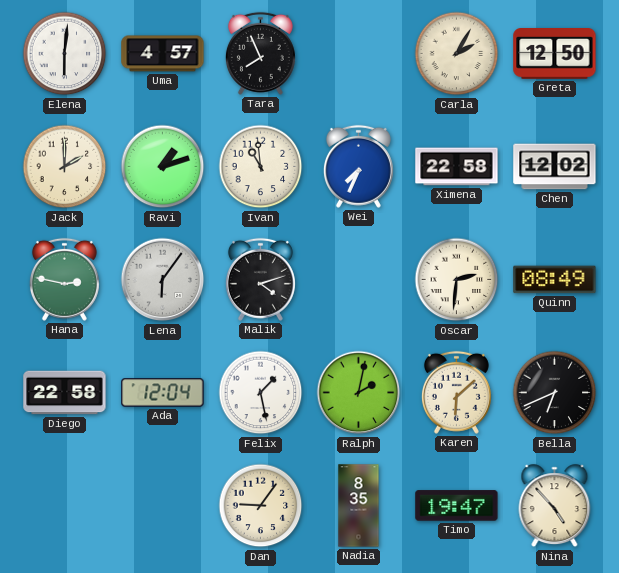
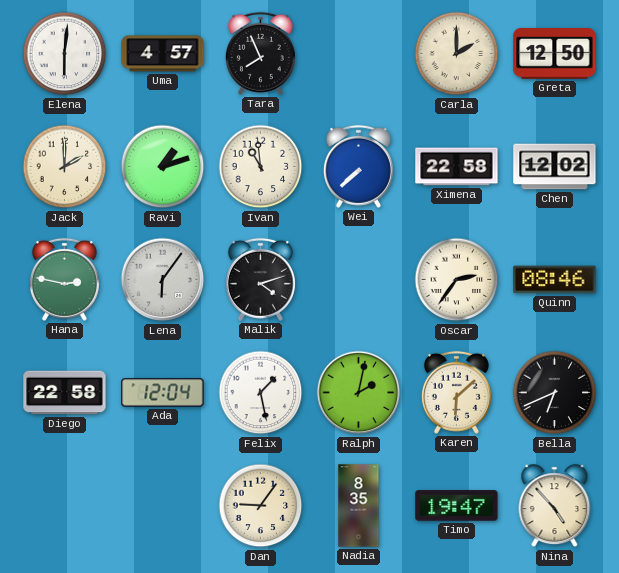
Carla: 2:05 -> 2:00
Wei: 7:34 -> 7:38
Oscar: 2:31 -> 2:36
Quinn: 08:49 -> 08:46
